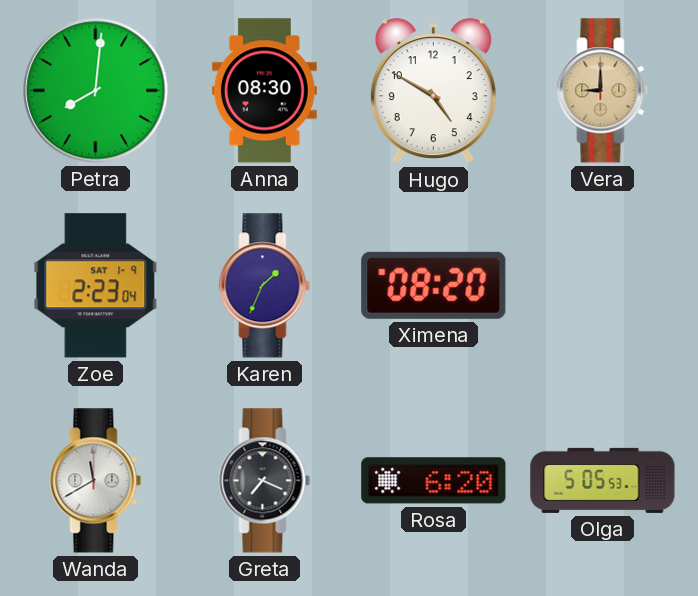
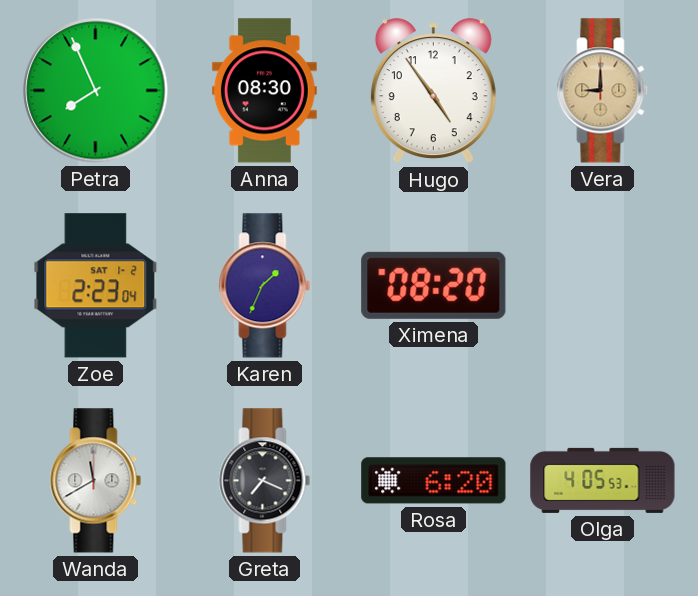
Petra: 8:01 -> 7:56
Hugo: 4:50 -> 4:54
Zoe date: SAT 1-9 -> SAT 1-2
Olga: 5:05 -> 4:05
